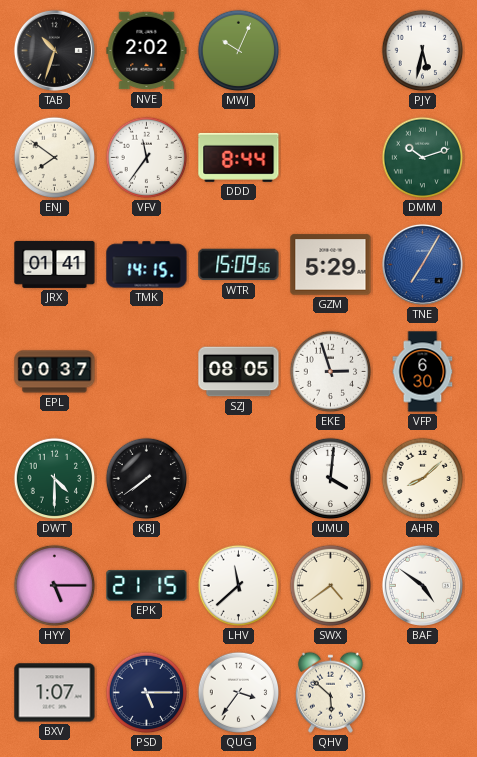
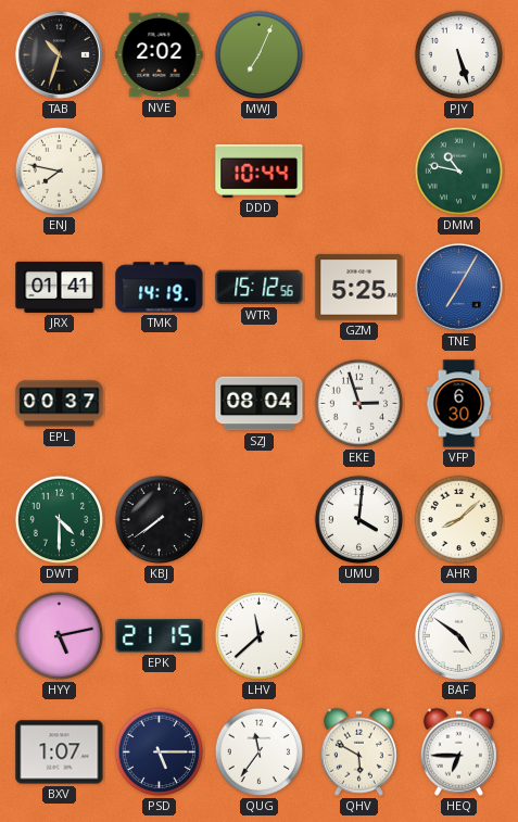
MWJ: 10:04 -> 7:04
PJY: 5:32 -> 5:27
ENJ: 7:51 -> 7:47
VFV: 11:36 -> none
DDD: 8:44 -> 10:44
DMM: 10:12 -> 10:47
TMK: 14:15 -> 14:19
WTR: 15:09 -> 15:12
GZM: 5:29 -> 5:25
SZJ: 08:05 -> 08:04
HYY: 5:15 -> 5:13
SWX: 4:39 -> none
QUG: 3:36 -> 11:36
QHV: 5:52 -> 5:50
HEQ: none -> 6:45
